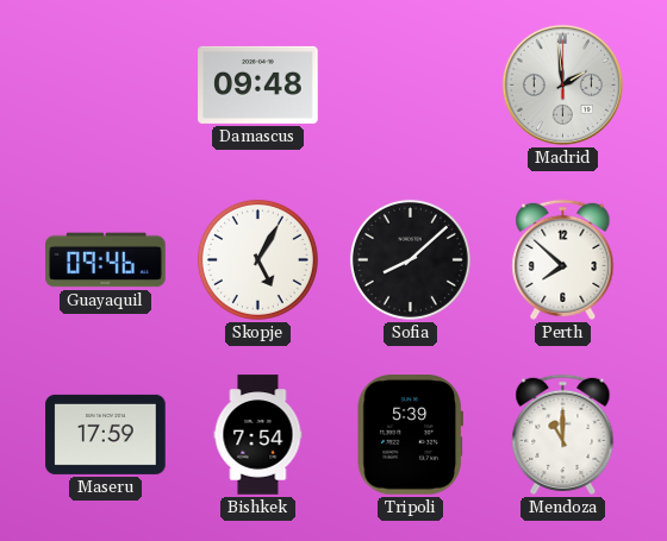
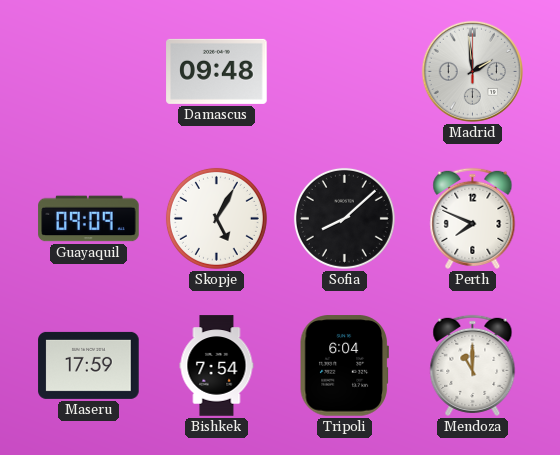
Guayaquil: 09:46 -> 09:09
Perth: 7:52 -> 7:49
Tripoli: 5:39 -> 6:04
